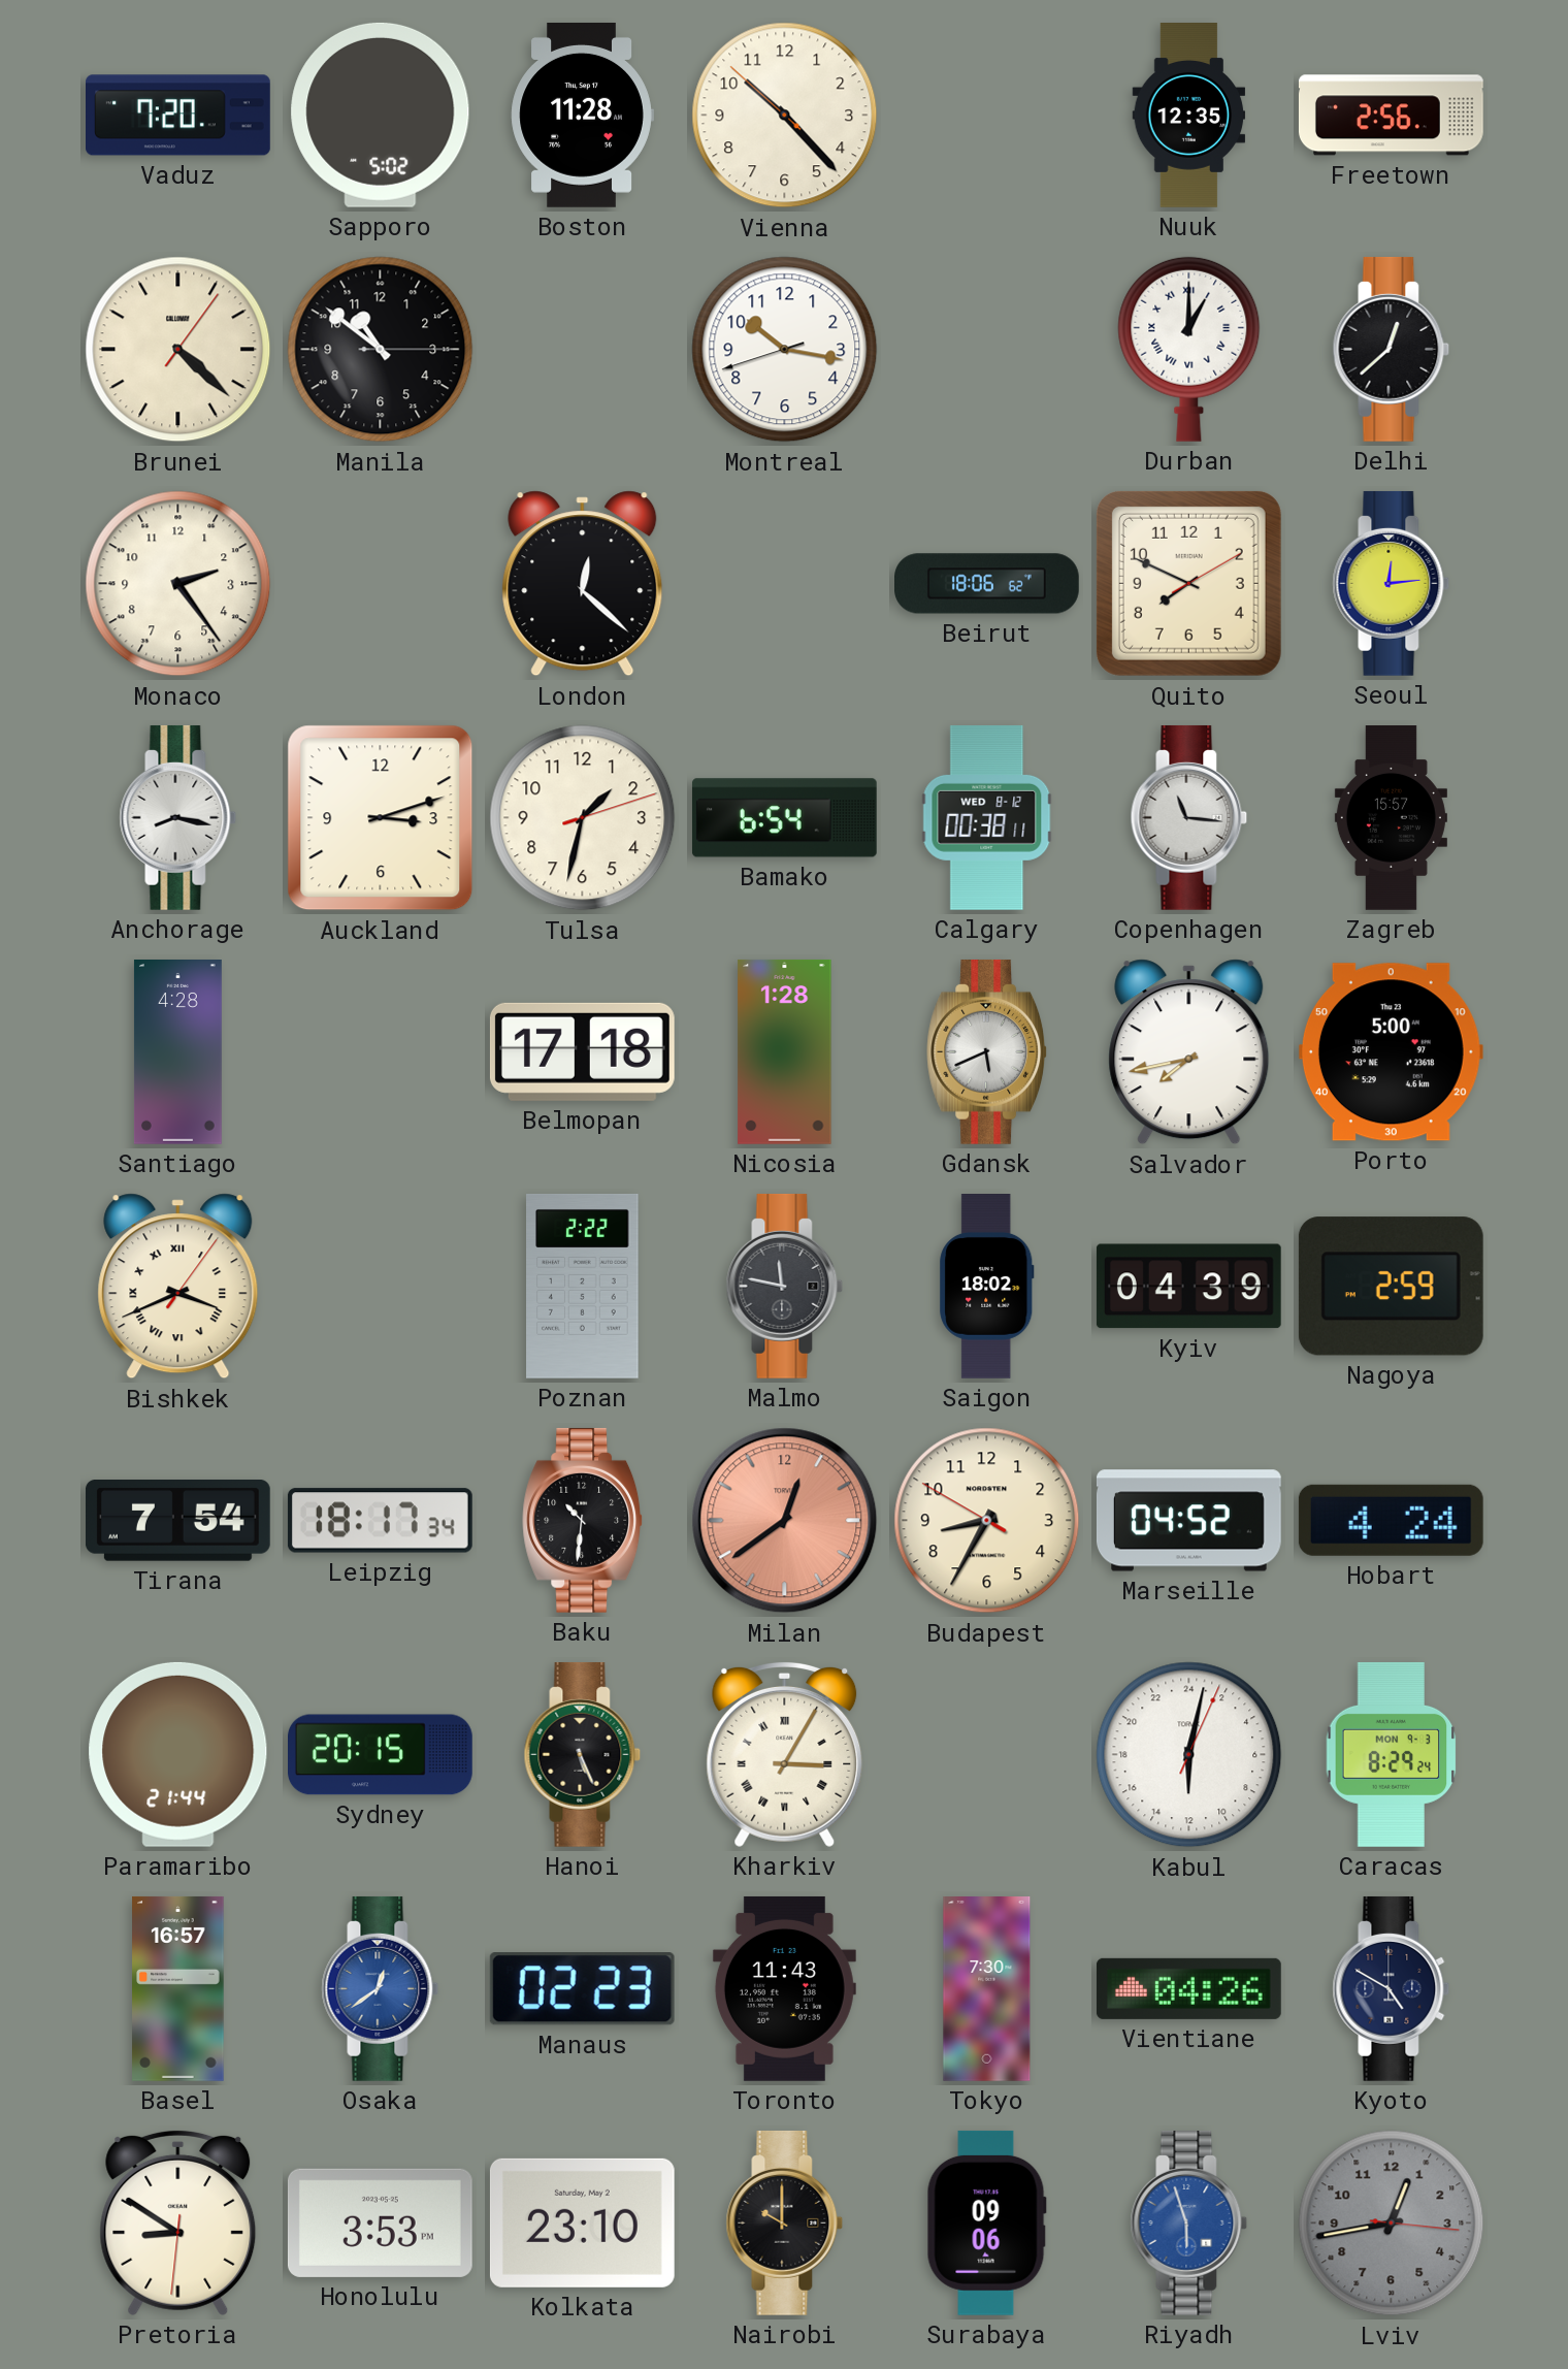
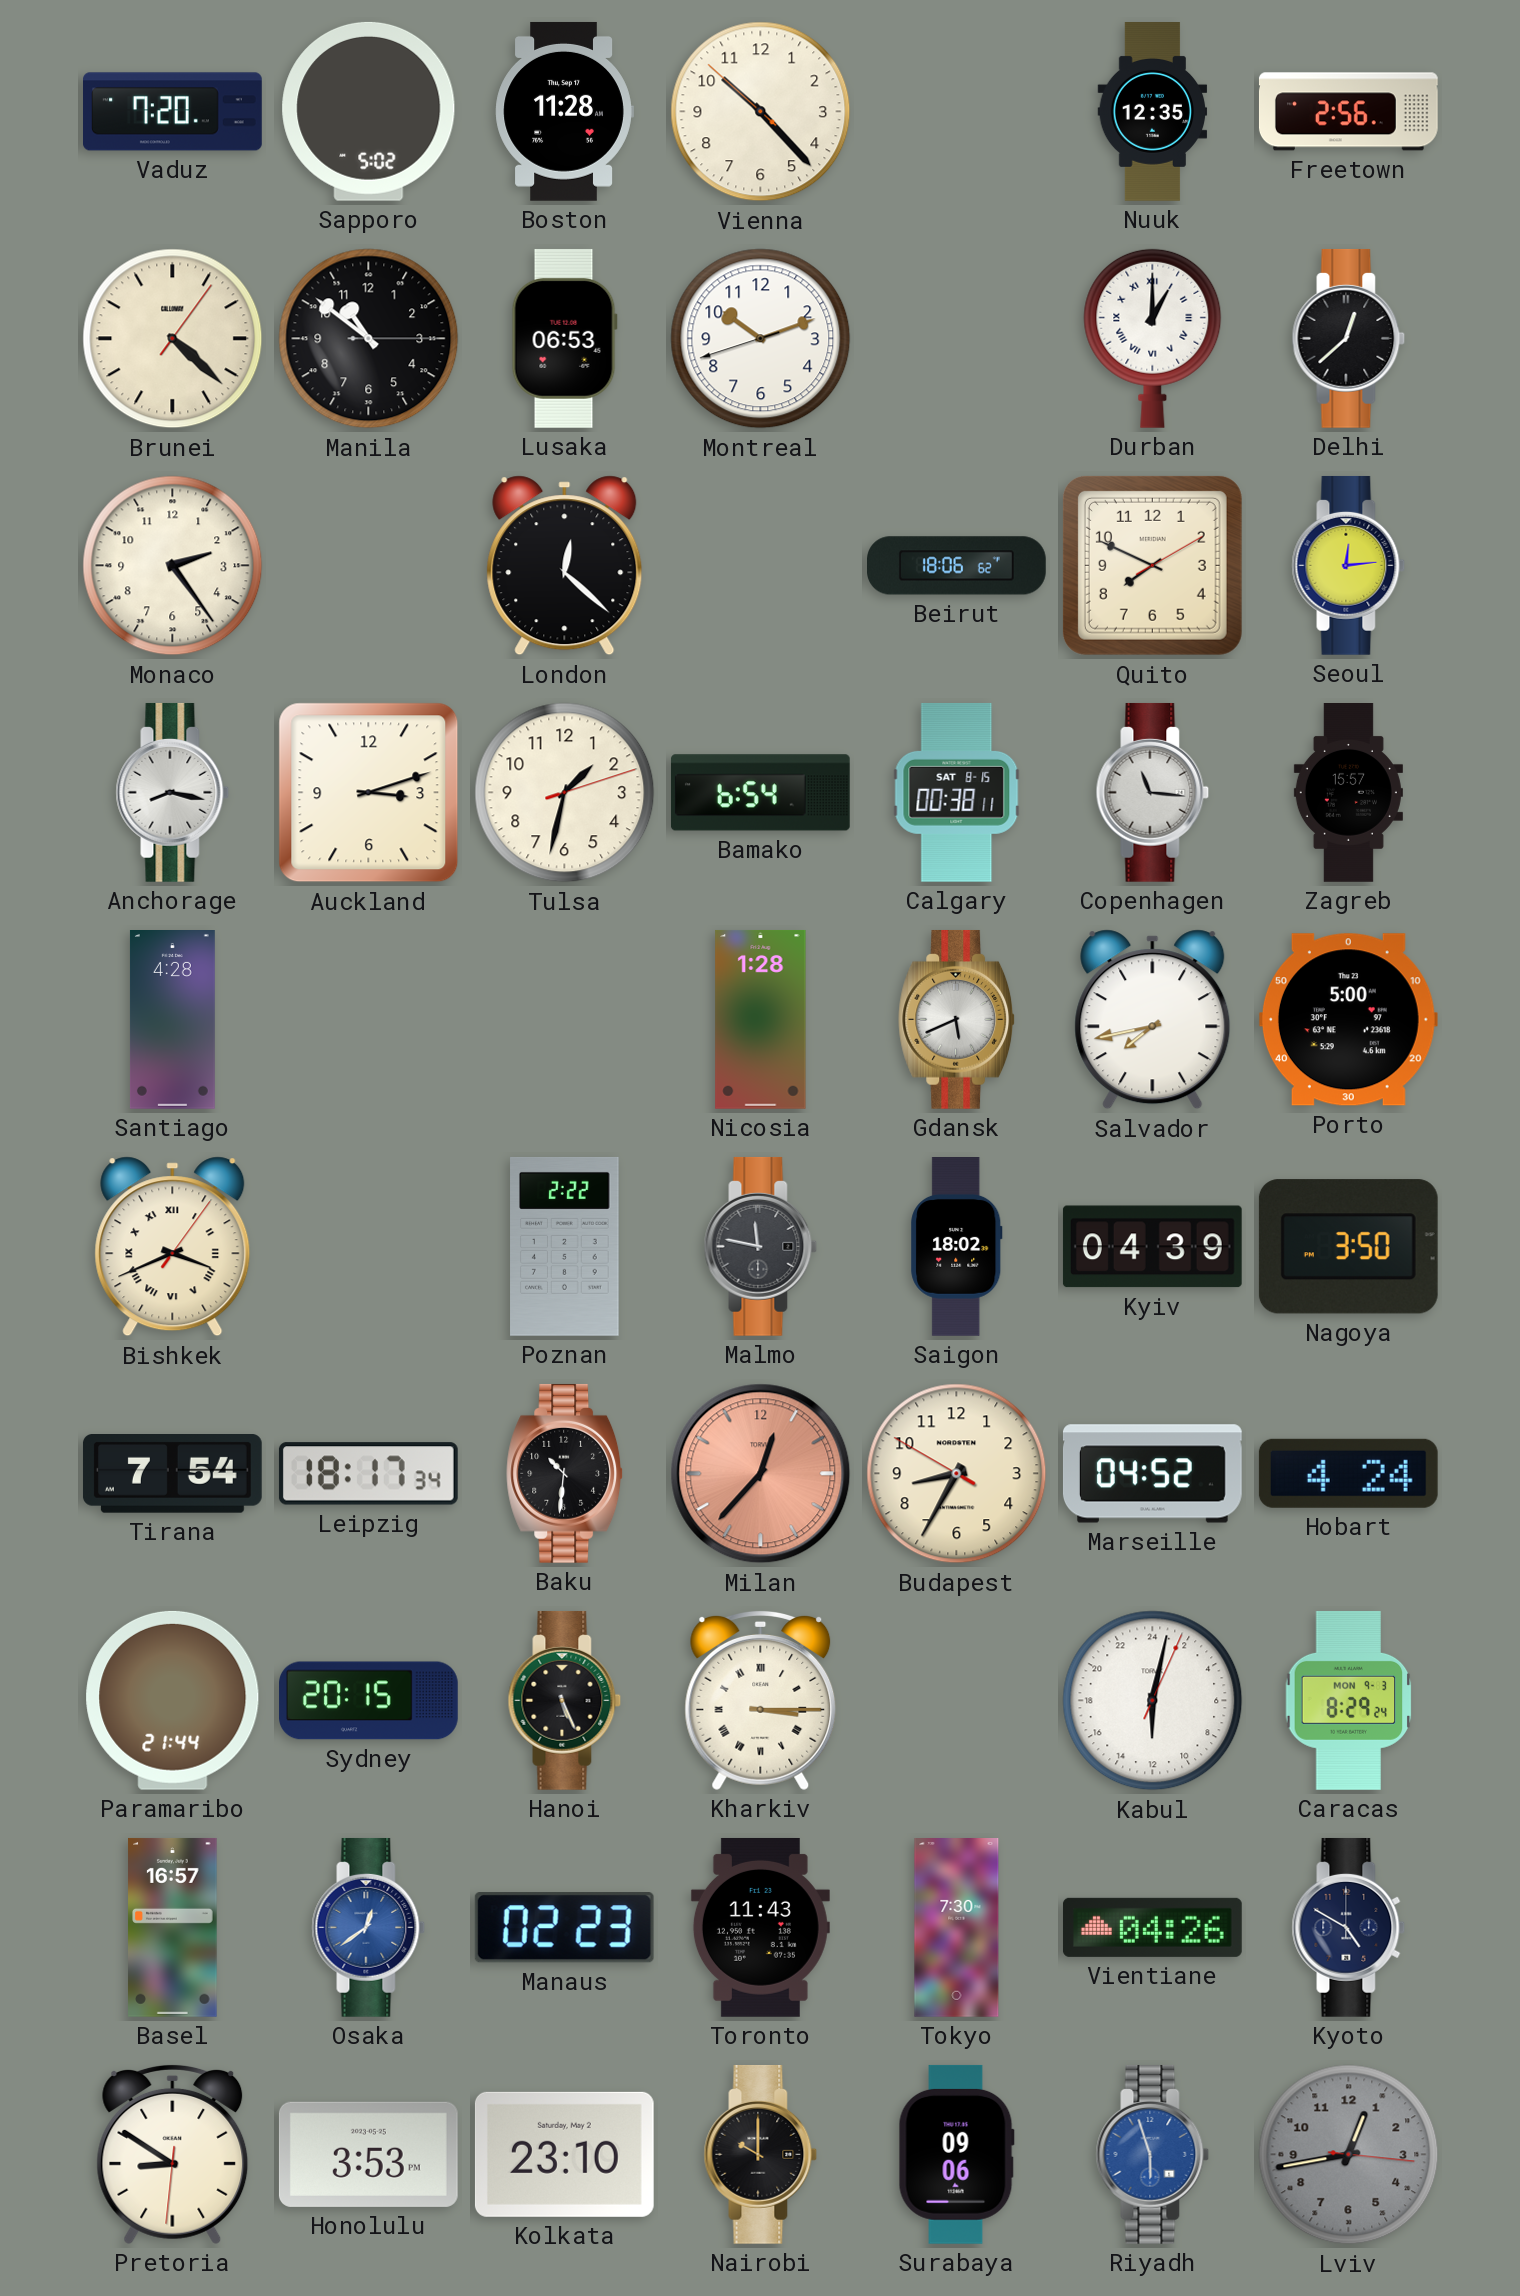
Lusaka: none -> 06:53
Montreal: 10:16 -> 10:11
Calgary date: WED 8-12 -> SAT 8-15
Belmopan: 17:18 -> none
Nagoya: 2:59 -> 3:50
Milan: 12:39 -> 12:37
Kharkiv: 3:05 -> 3:15
